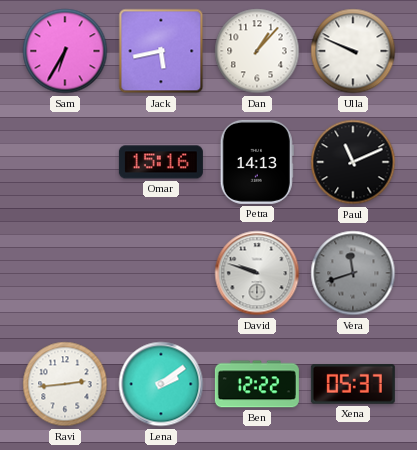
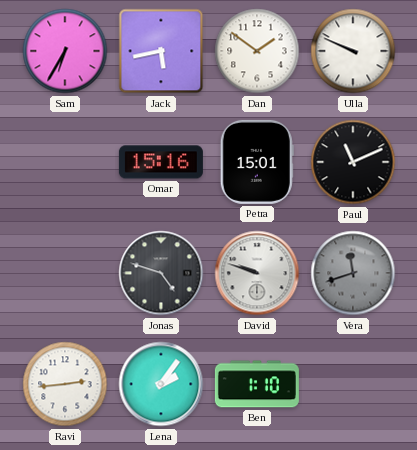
Dan: 1:07 -> 1:51
Petra: 14:13 -> 15:01
Jonas: none -> 4:48
Lena: 2:09 -> 2:06
Ben: 12:22 -> 1:10
Xena: 05:37 -> none
